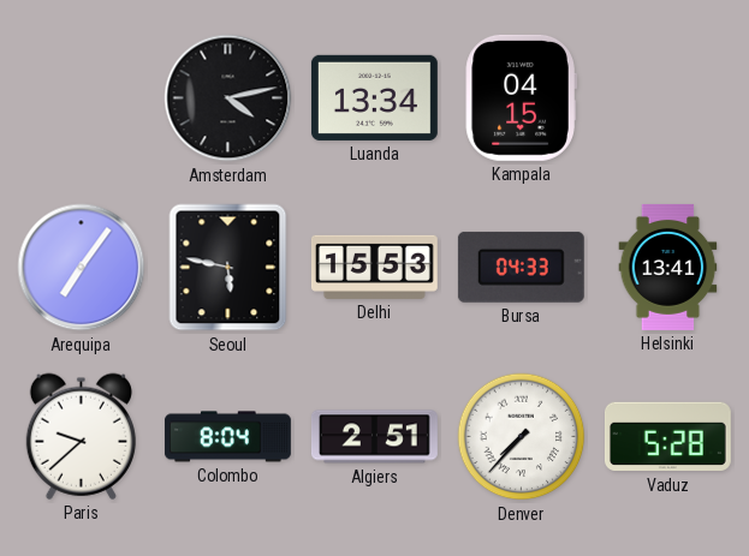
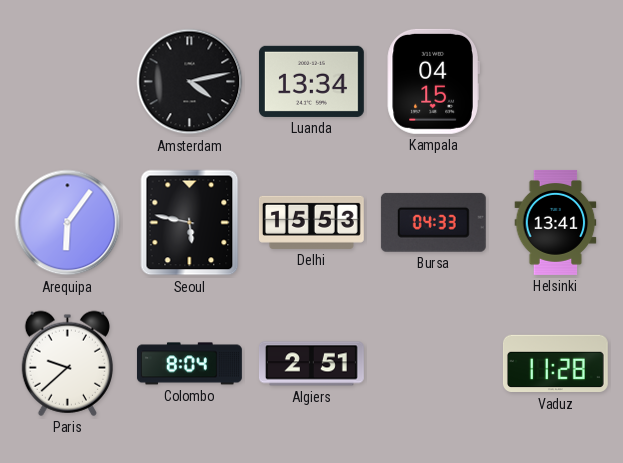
Arequipa: 7:06 -> 6:06
Denver: 7:37 -> none
Vaduz: 5:28 -> 11:28
